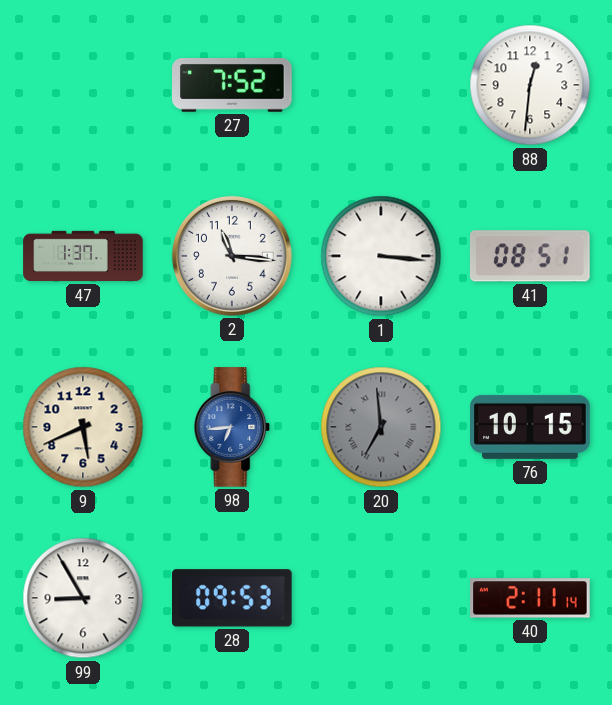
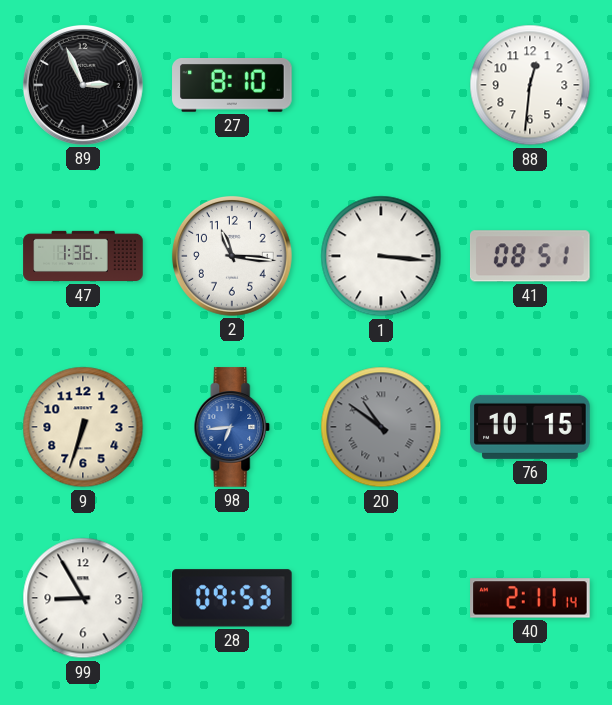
89: none -> 2:56
27: 7:52 -> 8:10
47: 1:37 -> 1:36
9: 5:41 -> 6:33
20: 6:59 -> 10:51
